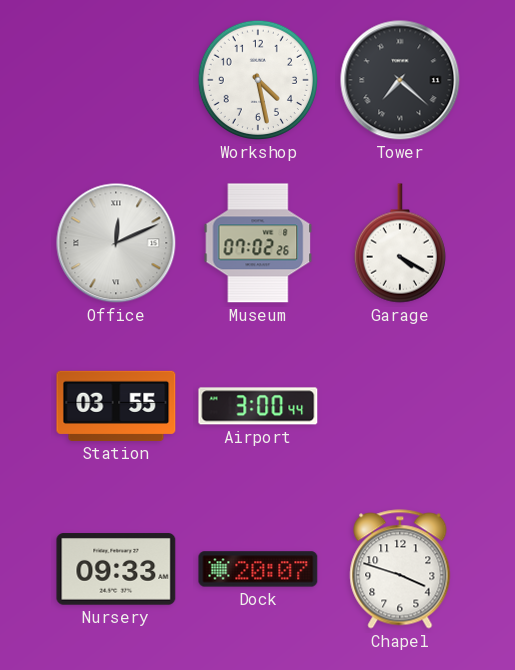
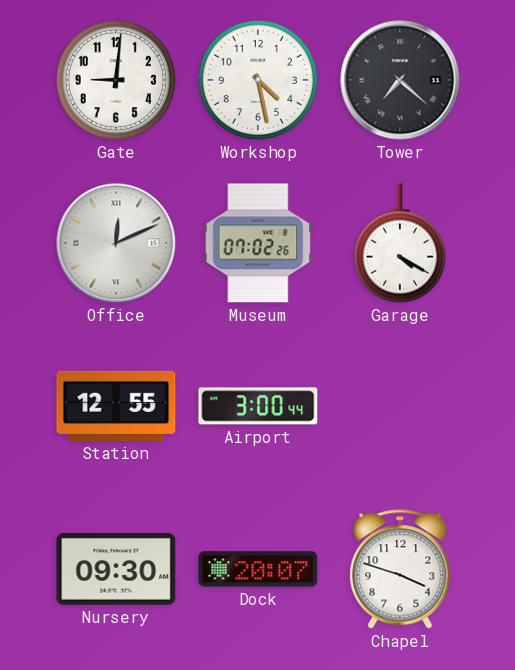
Gate: none -> 9:01
Station: 03:55 -> 12:55
Nursery: 09:33 -> 09:30
